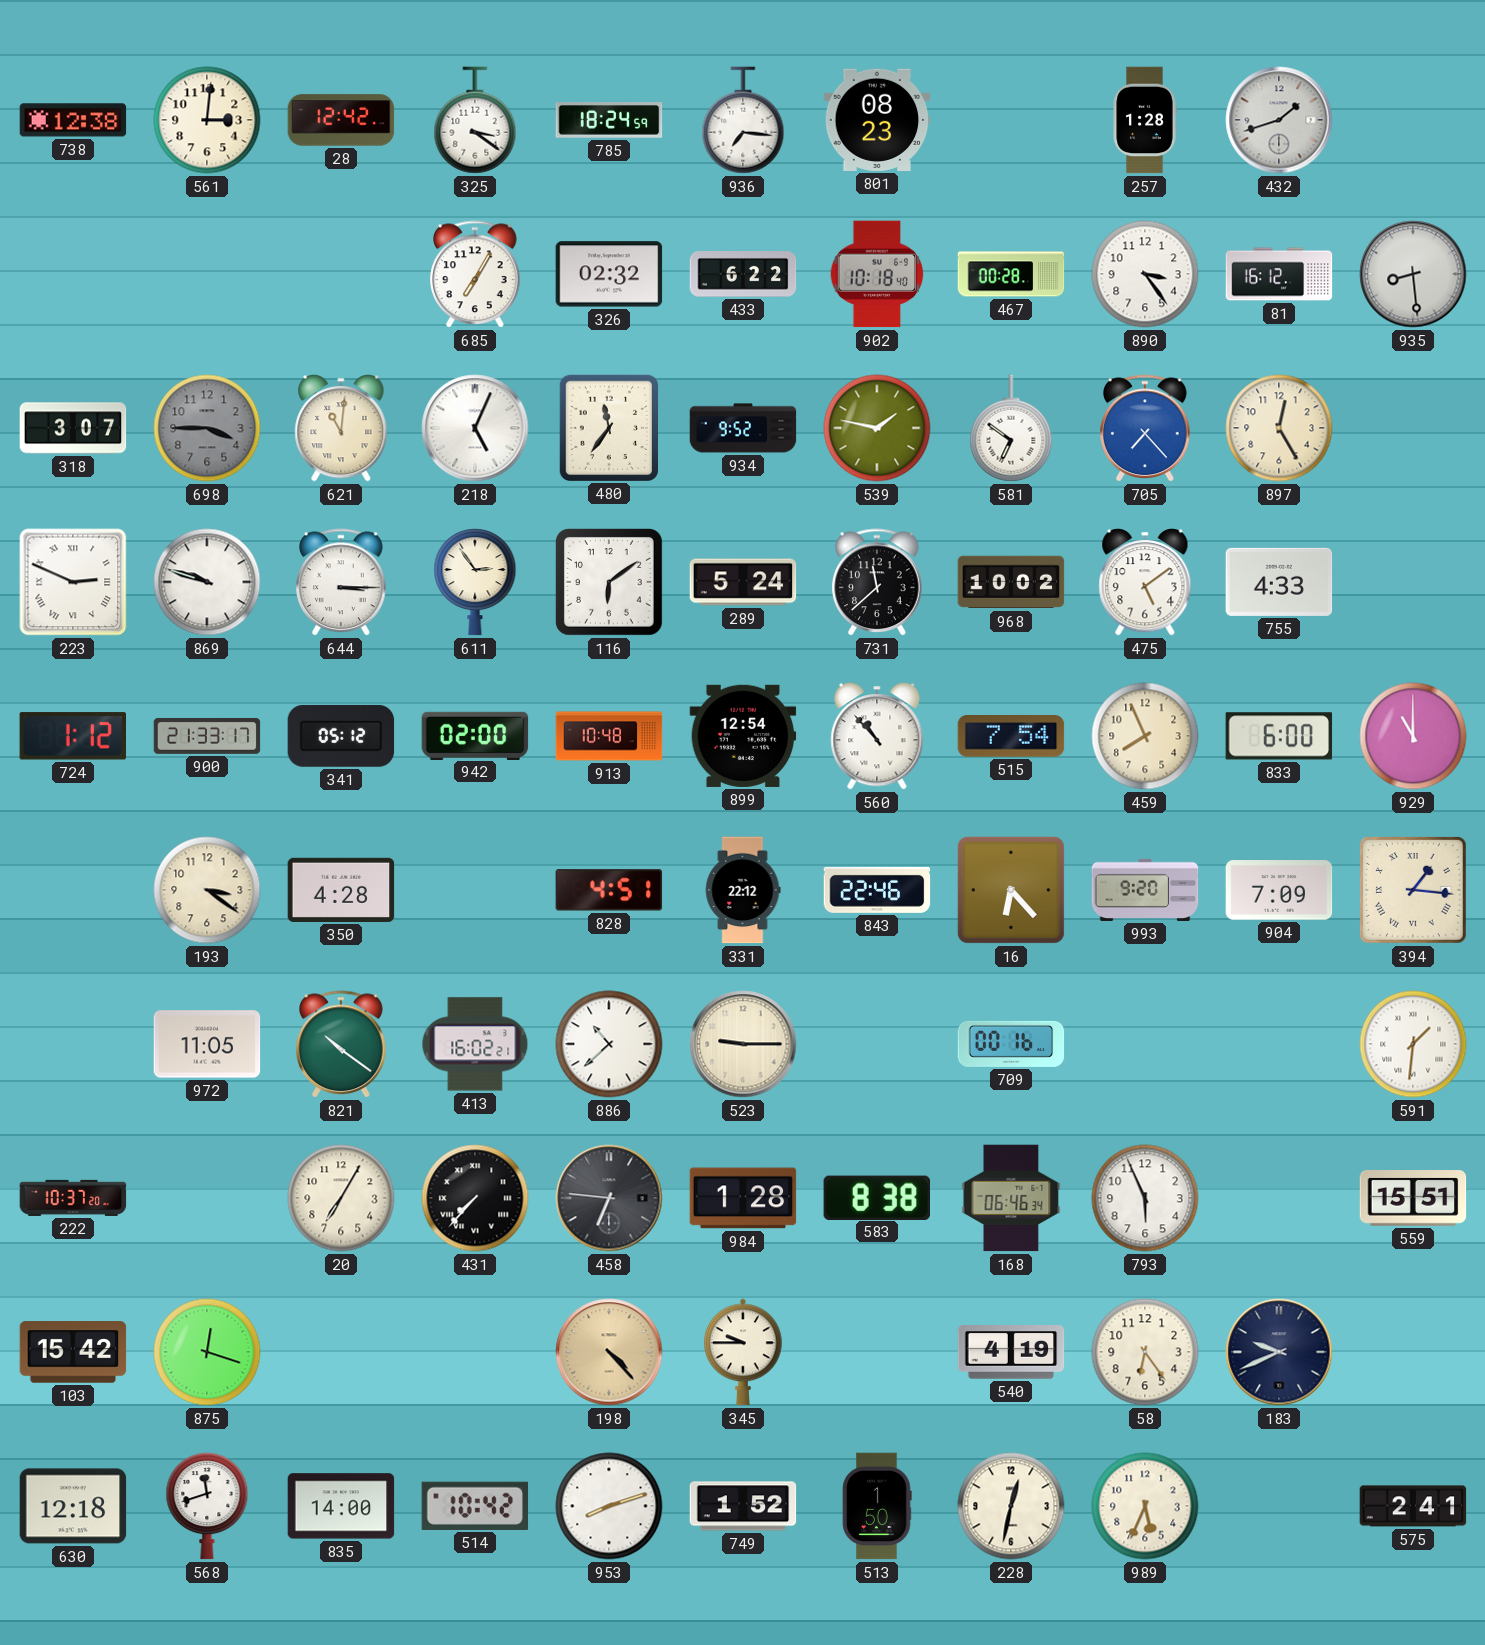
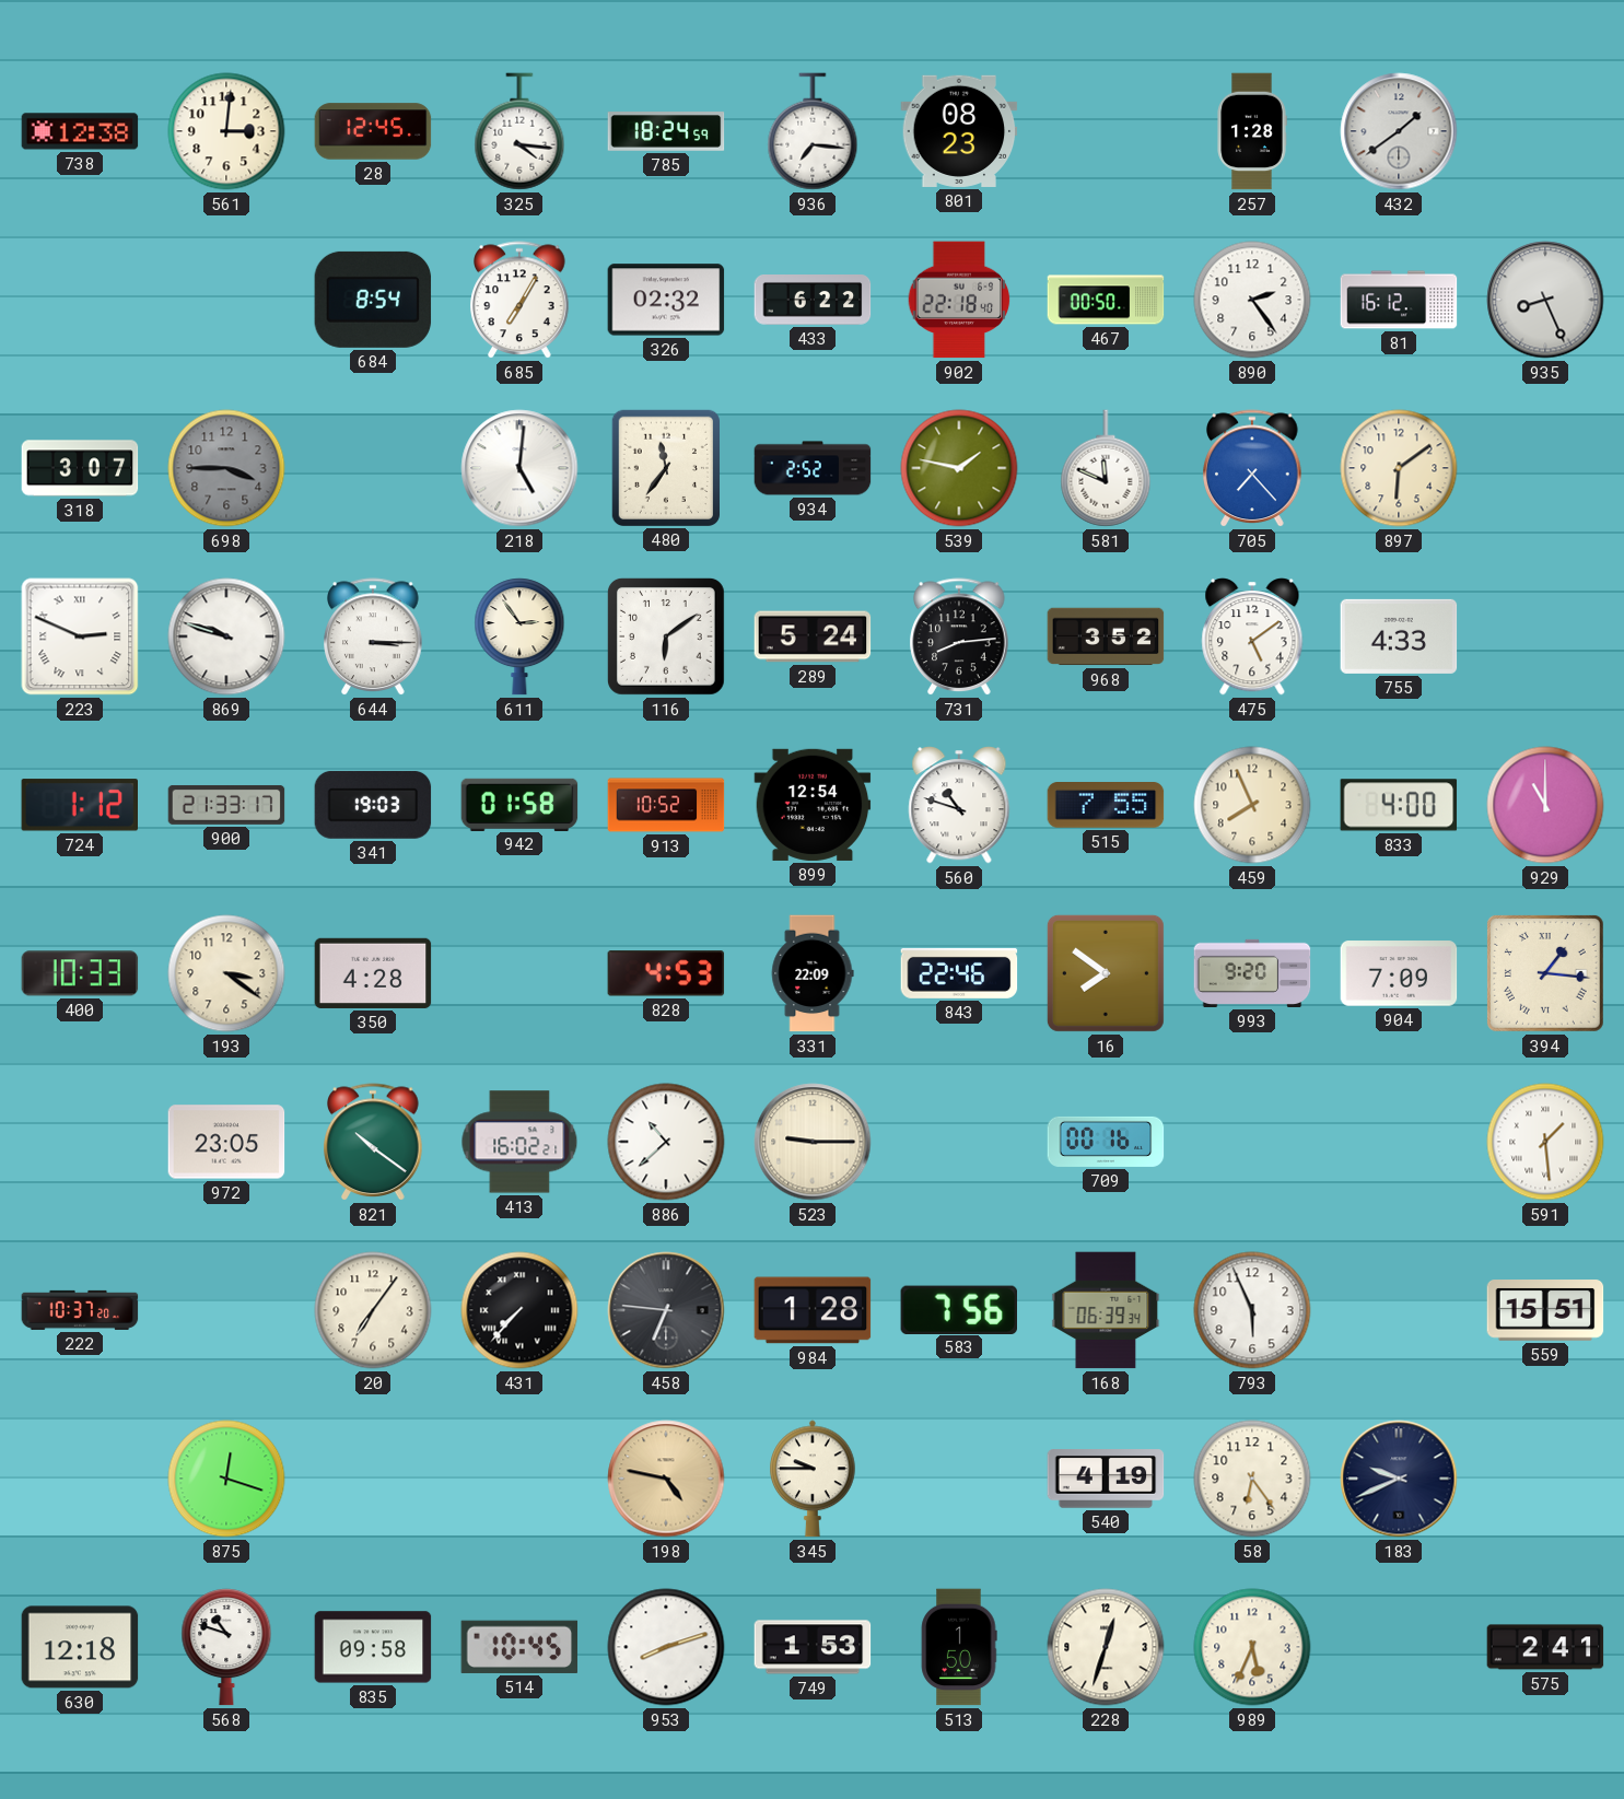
28: 12:42 -> 12:45
325: 3:21 -> 4:16
432: 1:42 -> 1:39
684: none -> 8:54
902: 10:18 -> 22:18
467: 00:28 -> 00:50
890: 3:24 -> 2:24
935: 8:29 -> 8:26
621: 11:01 -> none
218: 5:04 -> 5:01
934: 9:52 -> 2:52
581: 6:51 -> 11:49
897: 12:25 -> 6:09
731: 11:38 -> 8:14
968: 10:02 -> 3:52
341: 05:12 -> 19:03
942: 02:00 -> 01:58
913: 10:48 -> 10:52
560: 10:53 -> 10:48
515: 7:54 -> 7:55
833: 6:00 -> 4:00
400: none -> 10:33
828: 4:51 -> 4:53
331: 22:12 -> 22:09
16: 6:23 -> 7:51
972: 11:05 -> 23:05
591: 1:31 -> 1:29
20: 7:05 -> 7:06
583: 8:38 -> 7:56
168: 06:46 -> 06:39
103: 15:42 -> none
198: 4:23 -> 4:47
568: 11:42 -> 10:48
835: 14:00 -> 09:58
514: 10:42 -> 10:45
749: 1:52 -> 1:53
228: 12:32 -> 12:33
